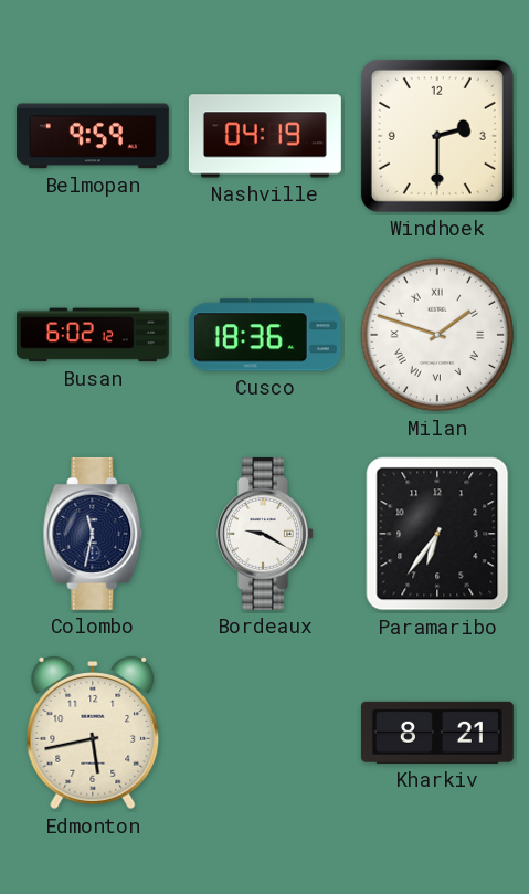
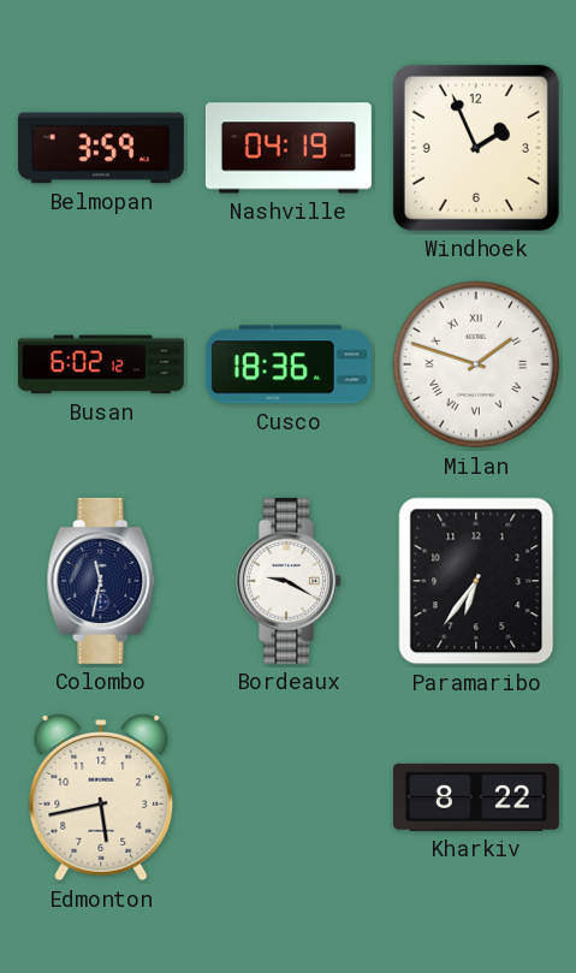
Belmopan: 9:59 -> 3:59
Windhoek: 2:30 -> 1:56
Kharkiv: 8:21 -> 8:22
